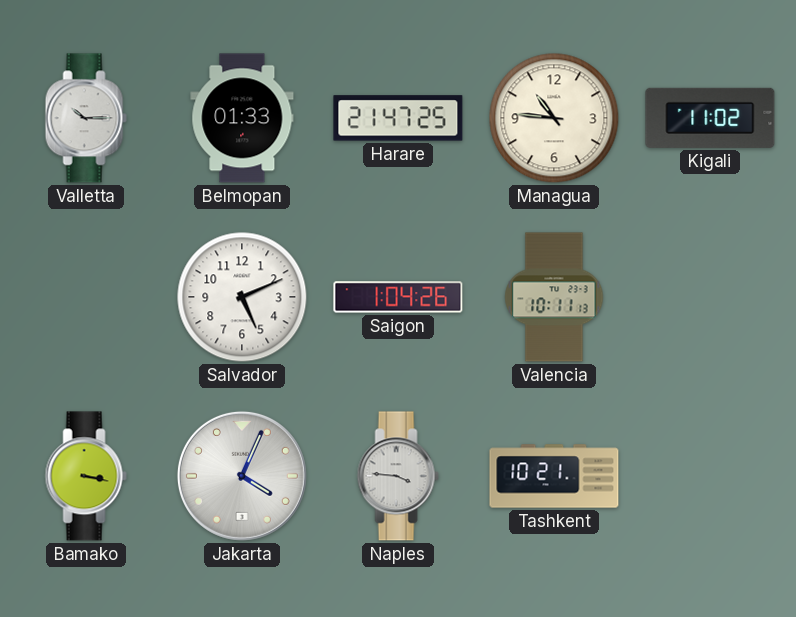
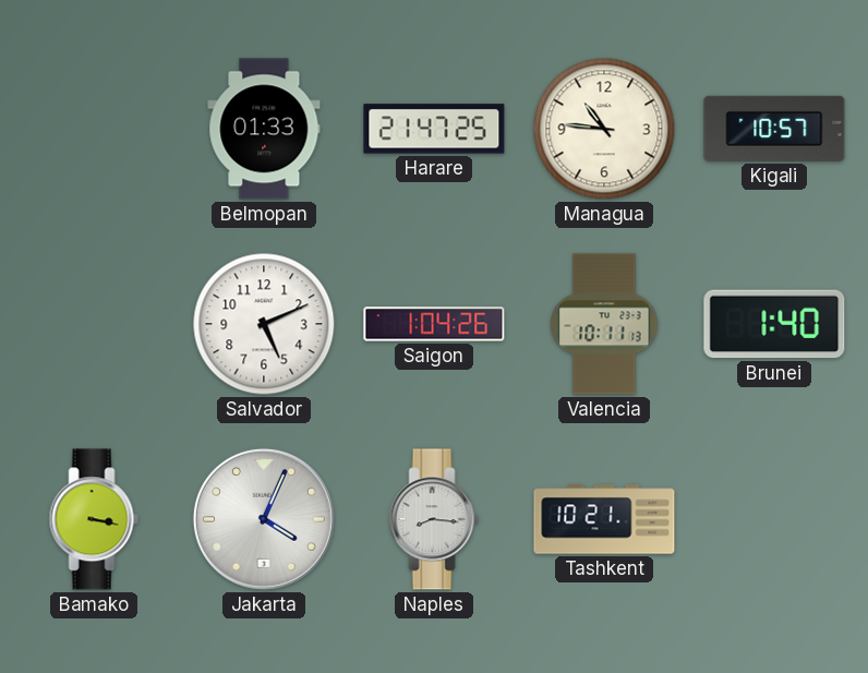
Valletta: 10:15 -> none
Kigali: 11:02 -> 10:57
Brunei: none -> 1:40
Naples: 3:46 -> 8:16
